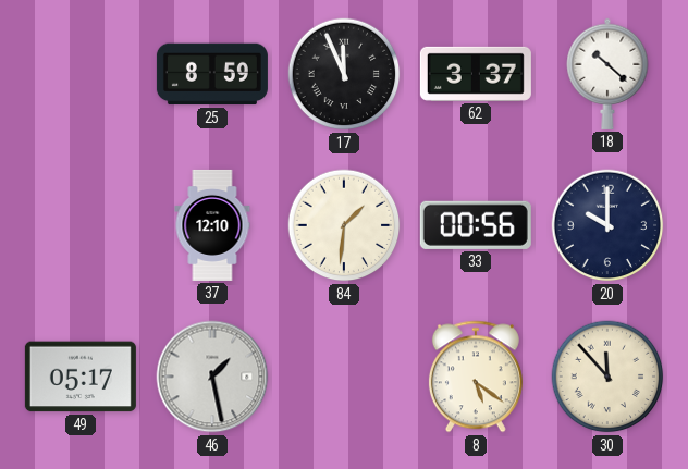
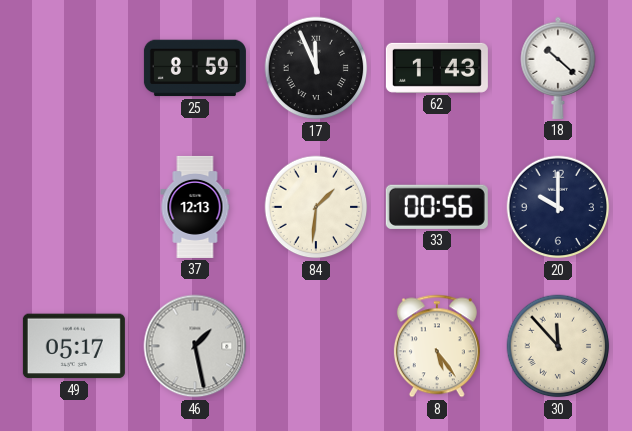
62: 3:37 -> 1:43
37: 12:10 -> 12:13
8: 5:21 -> 5:24
